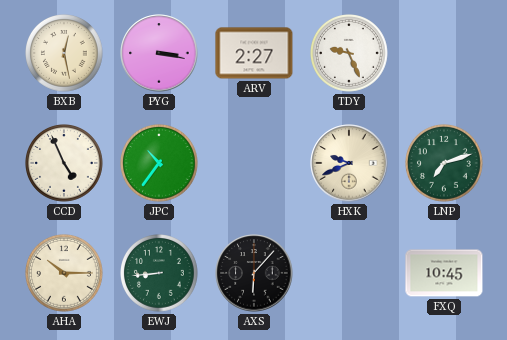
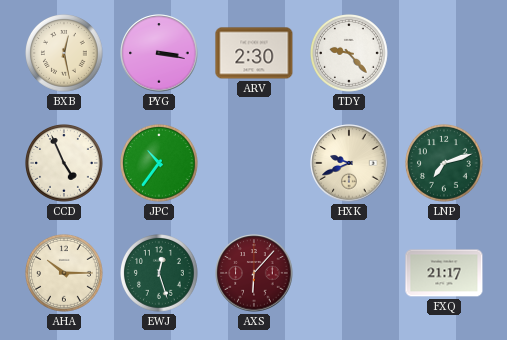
ARV: 2:27 -> 2:30
TDY: 9:26 -> 9:23
EWJ: 8:44 -> 12:27
AXS dial: black -> burgundy
FXQ: 10:45 -> 21:17
